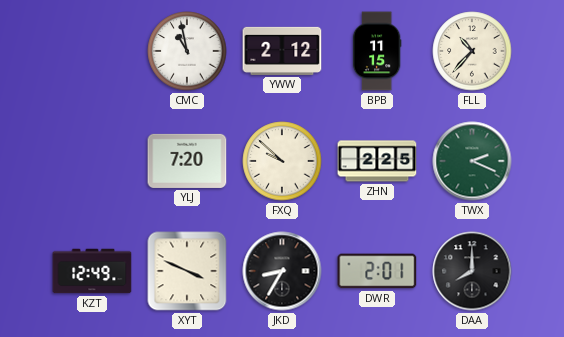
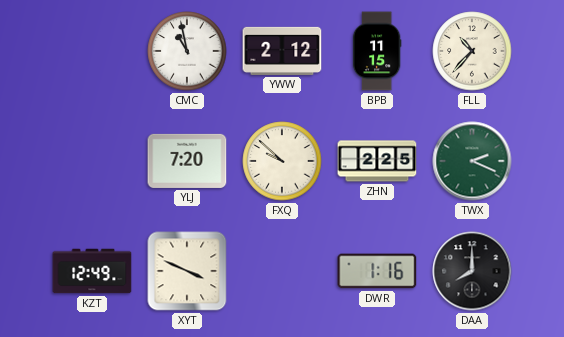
JKD: 8:35 -> none
DWR: 2:01 -> 1:16
